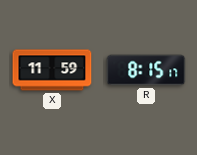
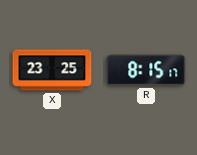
X: 11:59 -> 23:25
